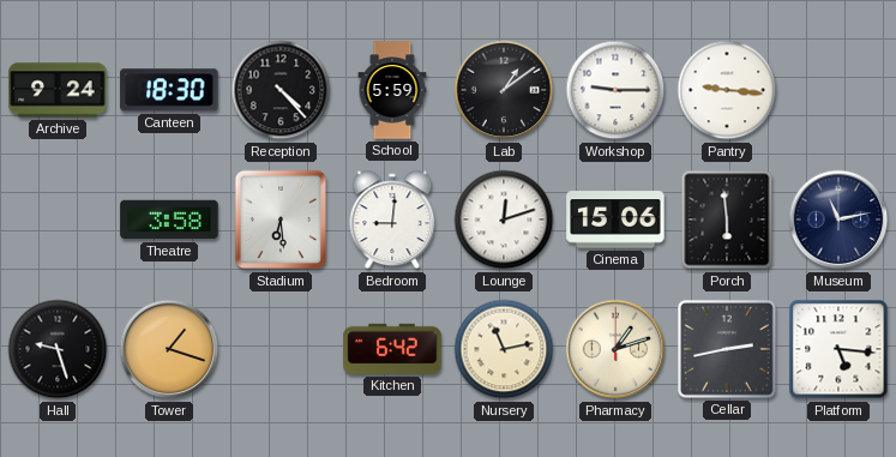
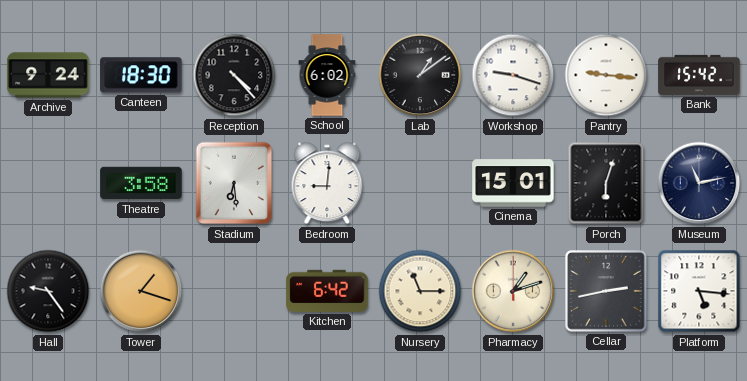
School: 5:59 -> 6:02
Workshop: 9:15 -> 9:18
Bank: none -> 15:42
Lounge: 12:12 -> none
Cinema: 15:06 -> 15:01
Porch: 5:59 -> 6:03
Hall: 9:27 -> 9:24
Nursery: 11:13 -> 11:15
